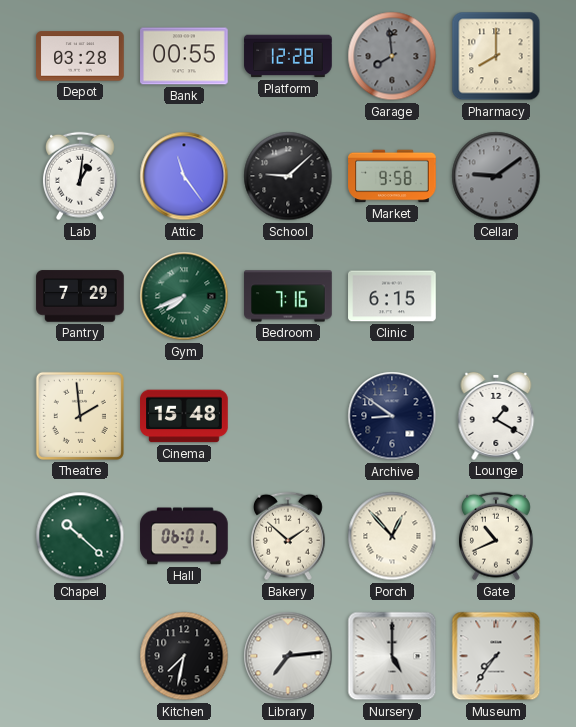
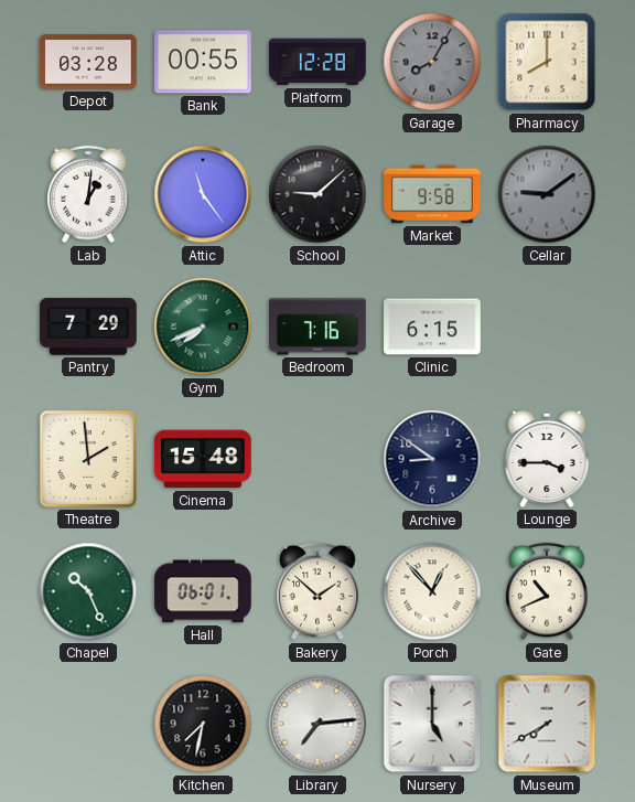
Garage: 7:59 -> 8:05
Lounge: 1:20 -> 3:45
Chapel: 10:22 -> 10:26
Museum: 7:36 -> 7:40
